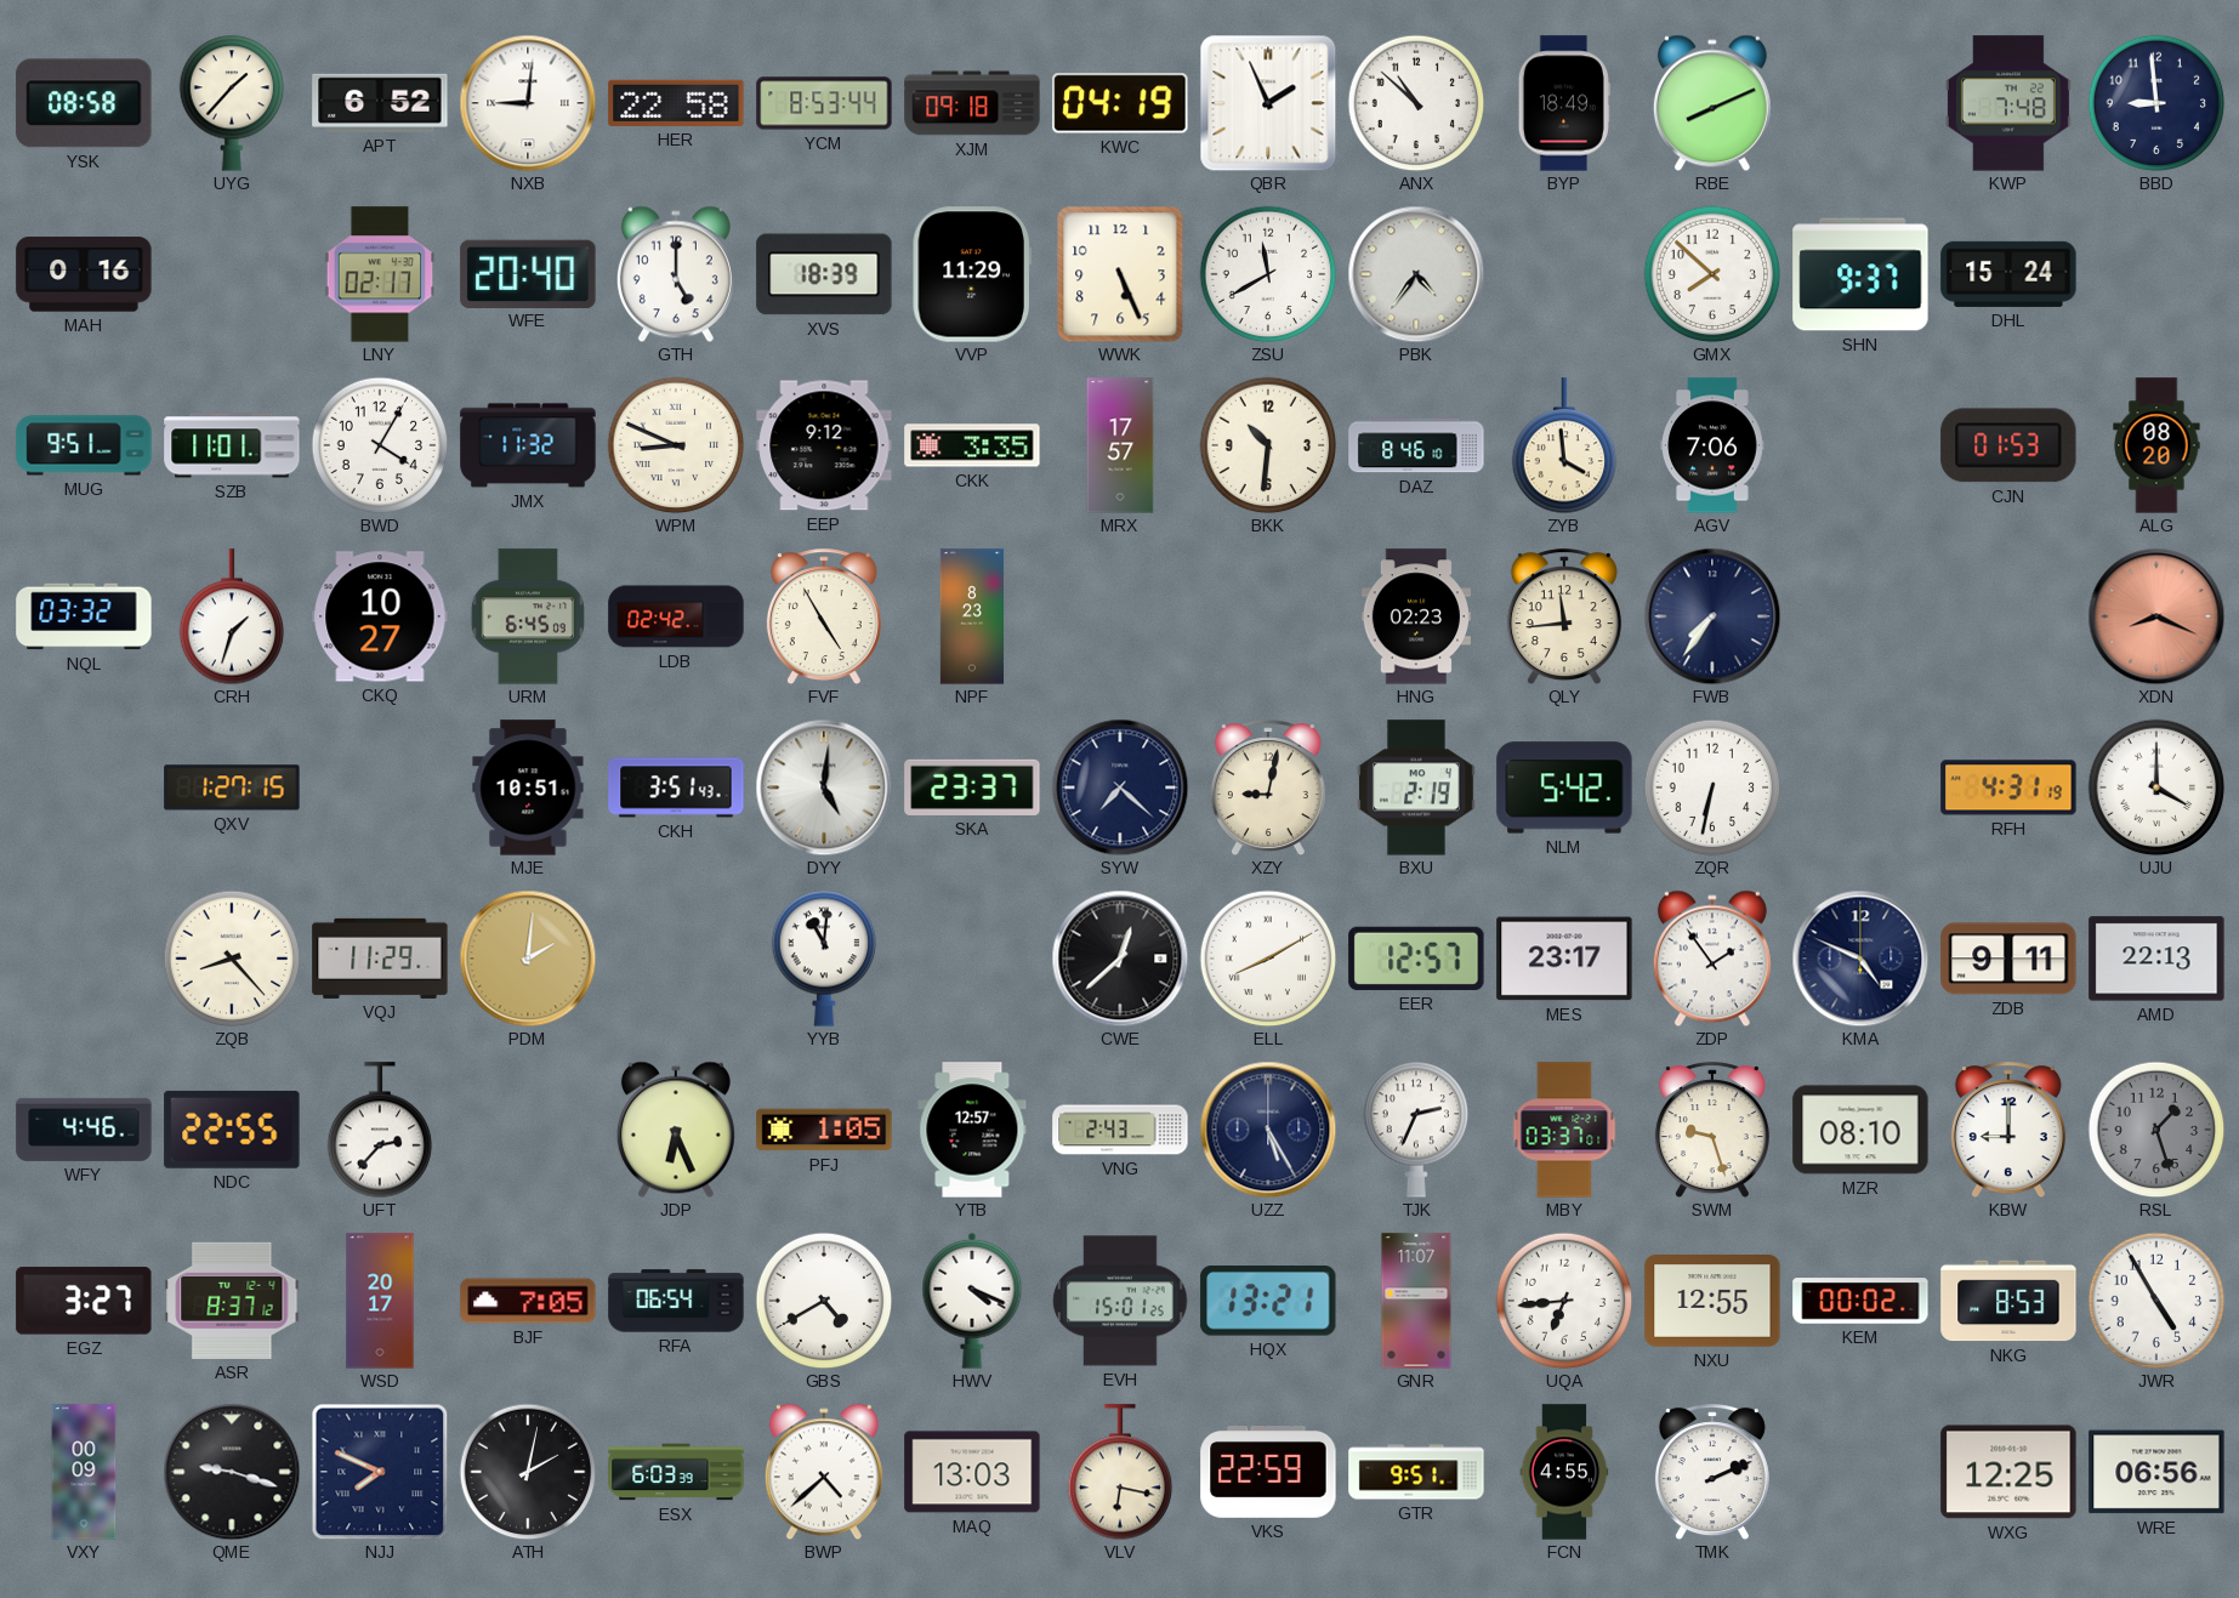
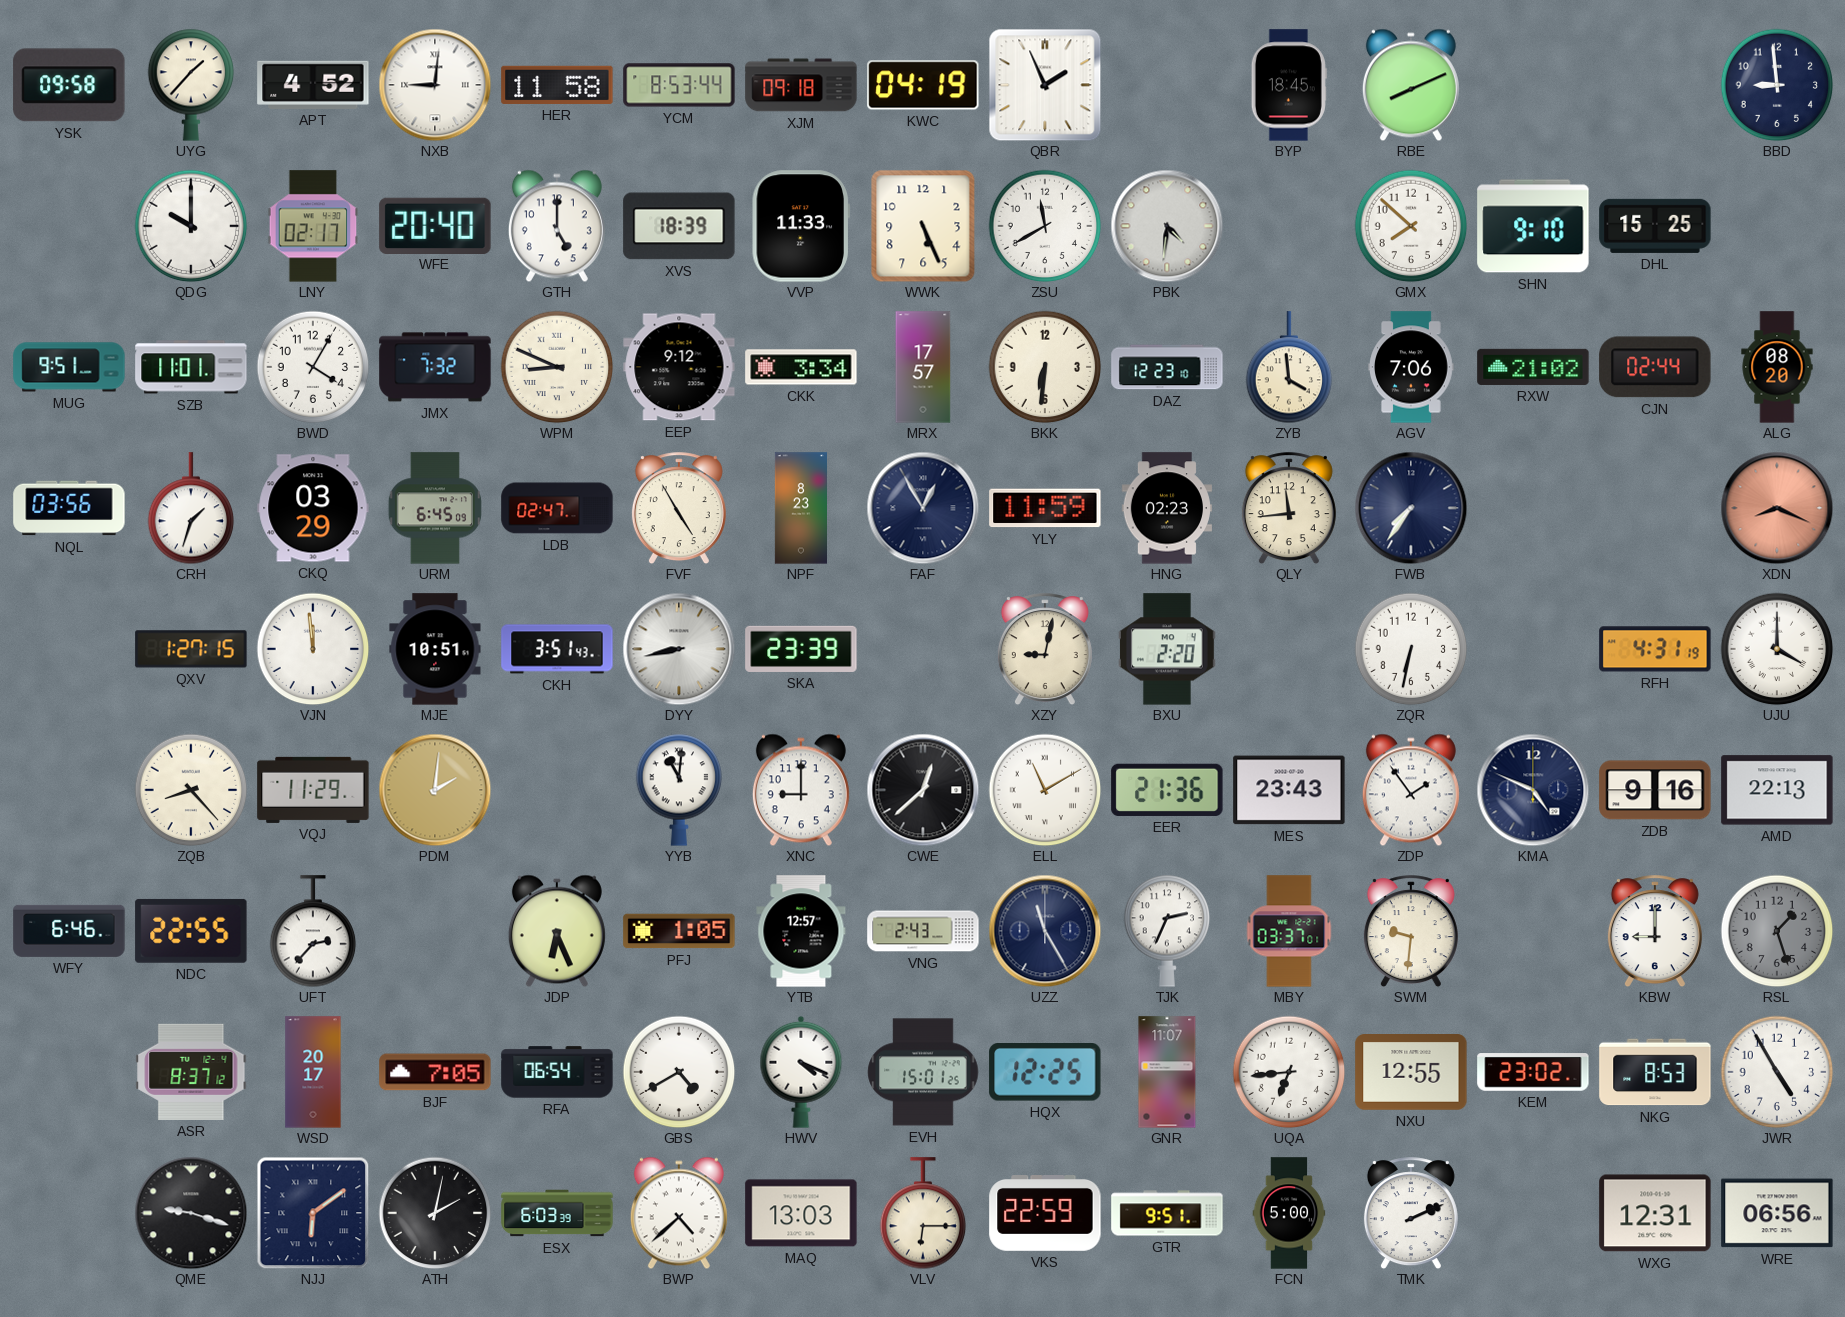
YSK: 08:58 -> 09:58
APT: 6:52 -> 4:52
HER: 22:58 -> 11:58
ANX: 10:52 -> none
BYP: 18:49 -> 18:45
KWP: 7:48 -> none
MAH: 0:16 -> none
QDG: none -> 10:00
VVP: 11:29 -> 11:33
PBK: 4:36 -> 4:31
SHN: 9:37 -> 9:10
DHL: 15:24 -> 15:25
JMX: 11:32 -> 7:32
CKK: 3:35 -> 3:34
BKK: 10:31 -> 6:31
DAZ: 8:46 -> 12:23
RXW: none -> 21:02
CJN: 01:53 -> 02:44
NQL: 03:32 -> 03:56
CKQ: 10:27 -> 03:29
LDB: 02:42 -> 02:47
FAF: none -> 12:55
YLY: none -> 11:59
VJN: none -> 11:59
DYY: 5:01 -> 8:43
SKA: 23:37 -> 23:39
SYW: 7:22 -> none
BXU: 2:19 -> 2:20
NLM: 5:42 -> none
XNC: none -> 9:00
ELL: 8:10 -> 11:10
EER: 12:57 -> 21:36
MES: 23:17 -> 23:43
ZDB: 9:11 -> 9:16
WFY: 4:46 -> 6:46
UZZ: 5:25 -> 11:25
SWM: 9:27 -> 9:31
MZR: 08:10 -> none
EGZ: 3:27 -> none
HQX: 13:21 -> 12:25
KEM: 00:02 -> 23:02
VXY: 00:09 -> none
NJJ: 7:49 -> 6:09
VLV: 6:17 -> 6:15
FCN: 4:55 -> 5:00
WXG: 12:25 -> 12:31
